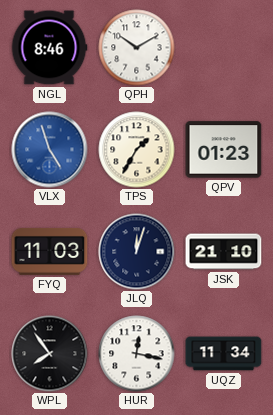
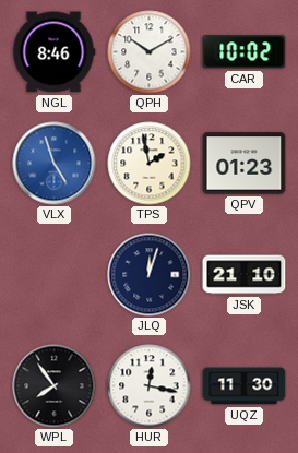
CAR: none -> 10:02
TPS: 1:35 -> 1:58
FYQ: 11:03 -> none
UQZ: 11:34 -> 11:30
